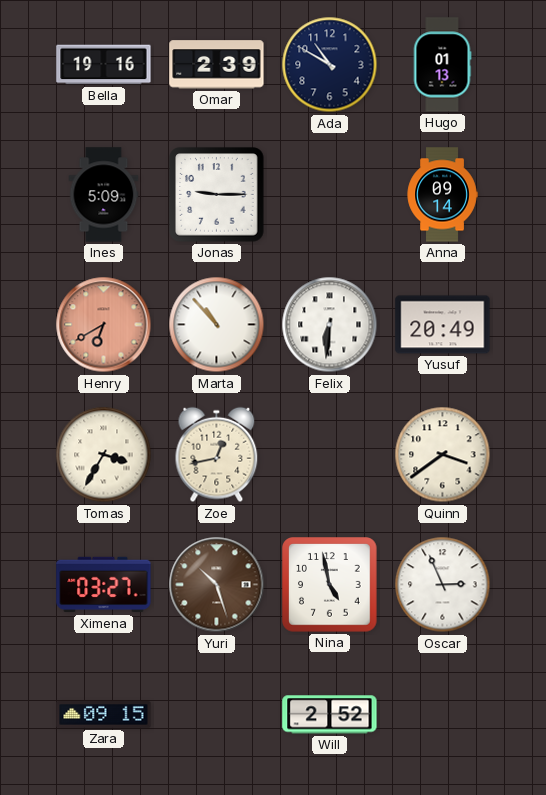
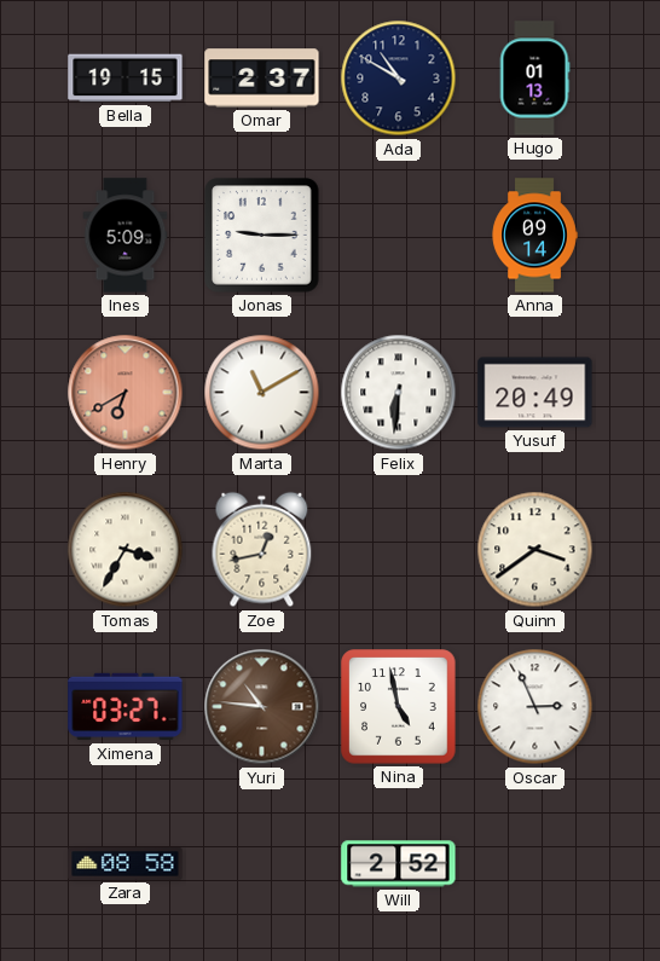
Bella: 19:16 -> 19:15
Omar: 2:39 -> 2:37
Marta: 10:53 -> 11:10
Yuri: 10:27 -> 10:46
Zara: 09:15 -> 08:58
